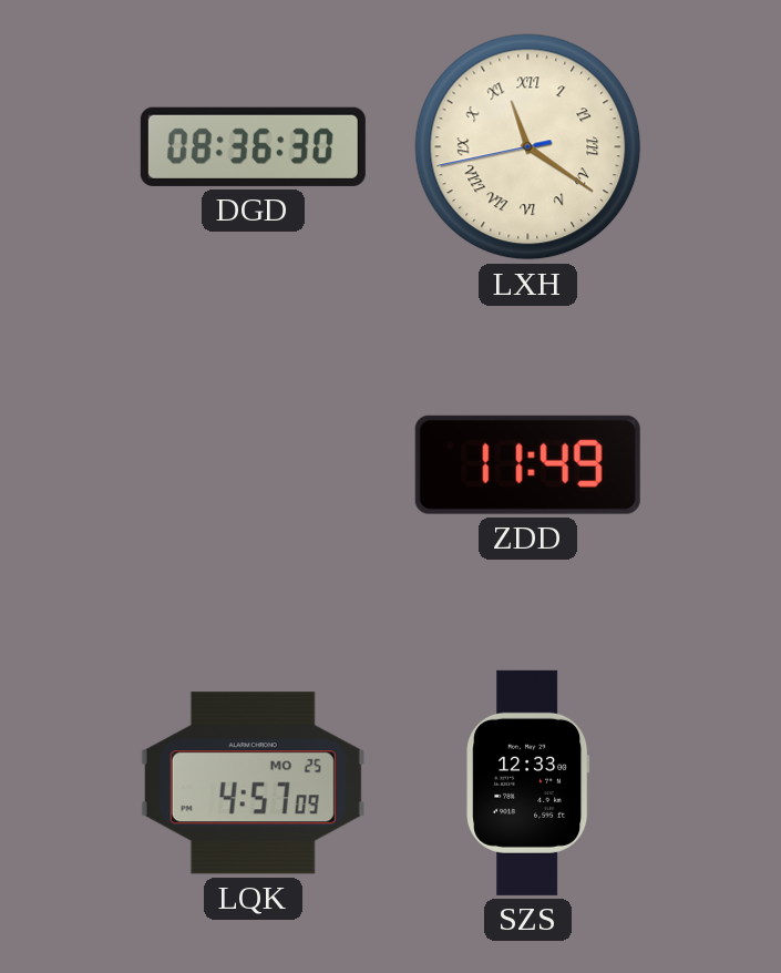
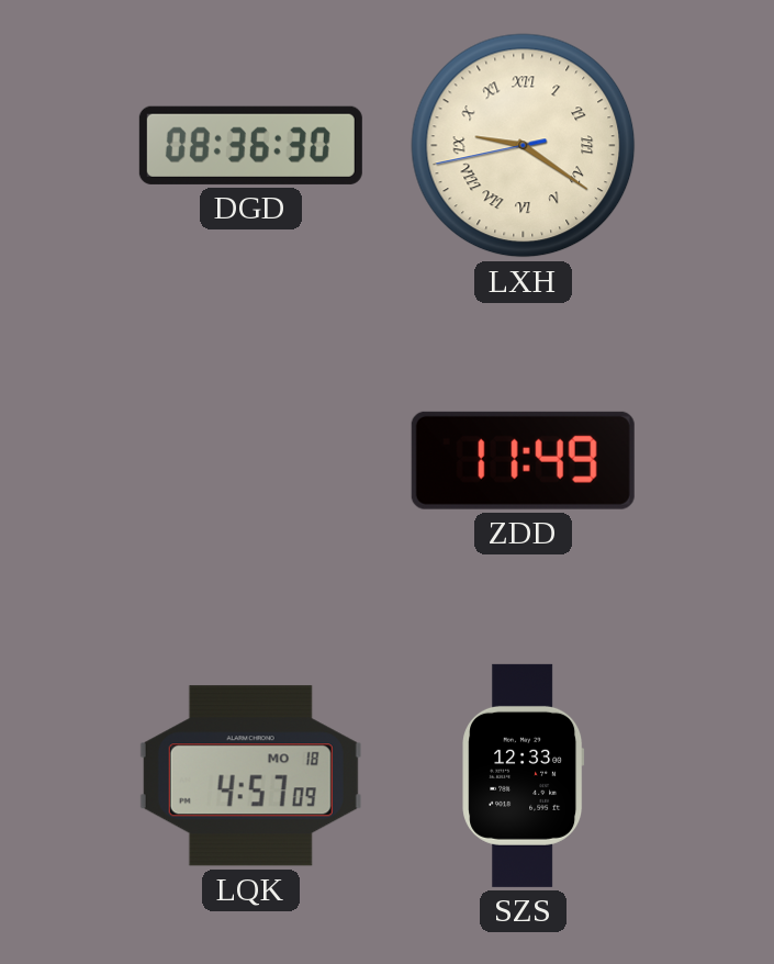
LXH: 11:20 -> 9:20
LQK date: MO 25 -> MO 18
